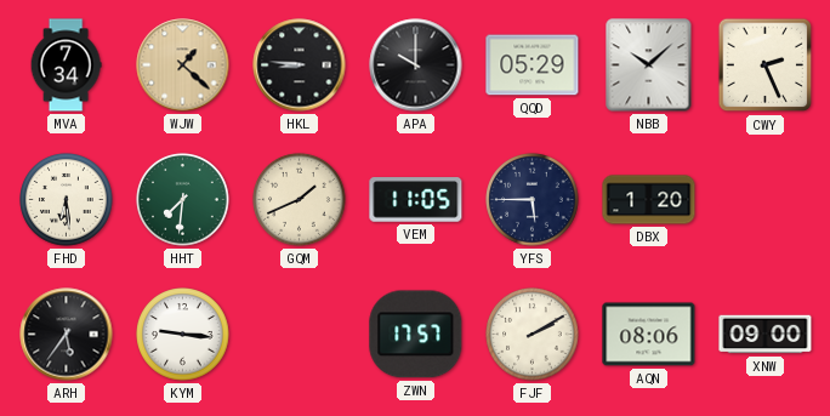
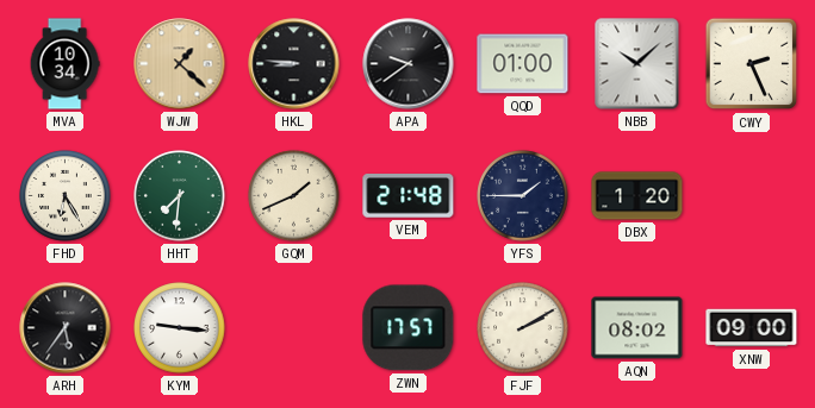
MVA: 7:34 -> 10:34
APA: 10:00 -> 9:39
QQD: 05:29 -> 01:00
FHD: 6:29 -> 6:25
VEM: 11:05 -> 21:48
YFS: 5:45 -> 1:45
AQN: 08:06 -> 08:02
